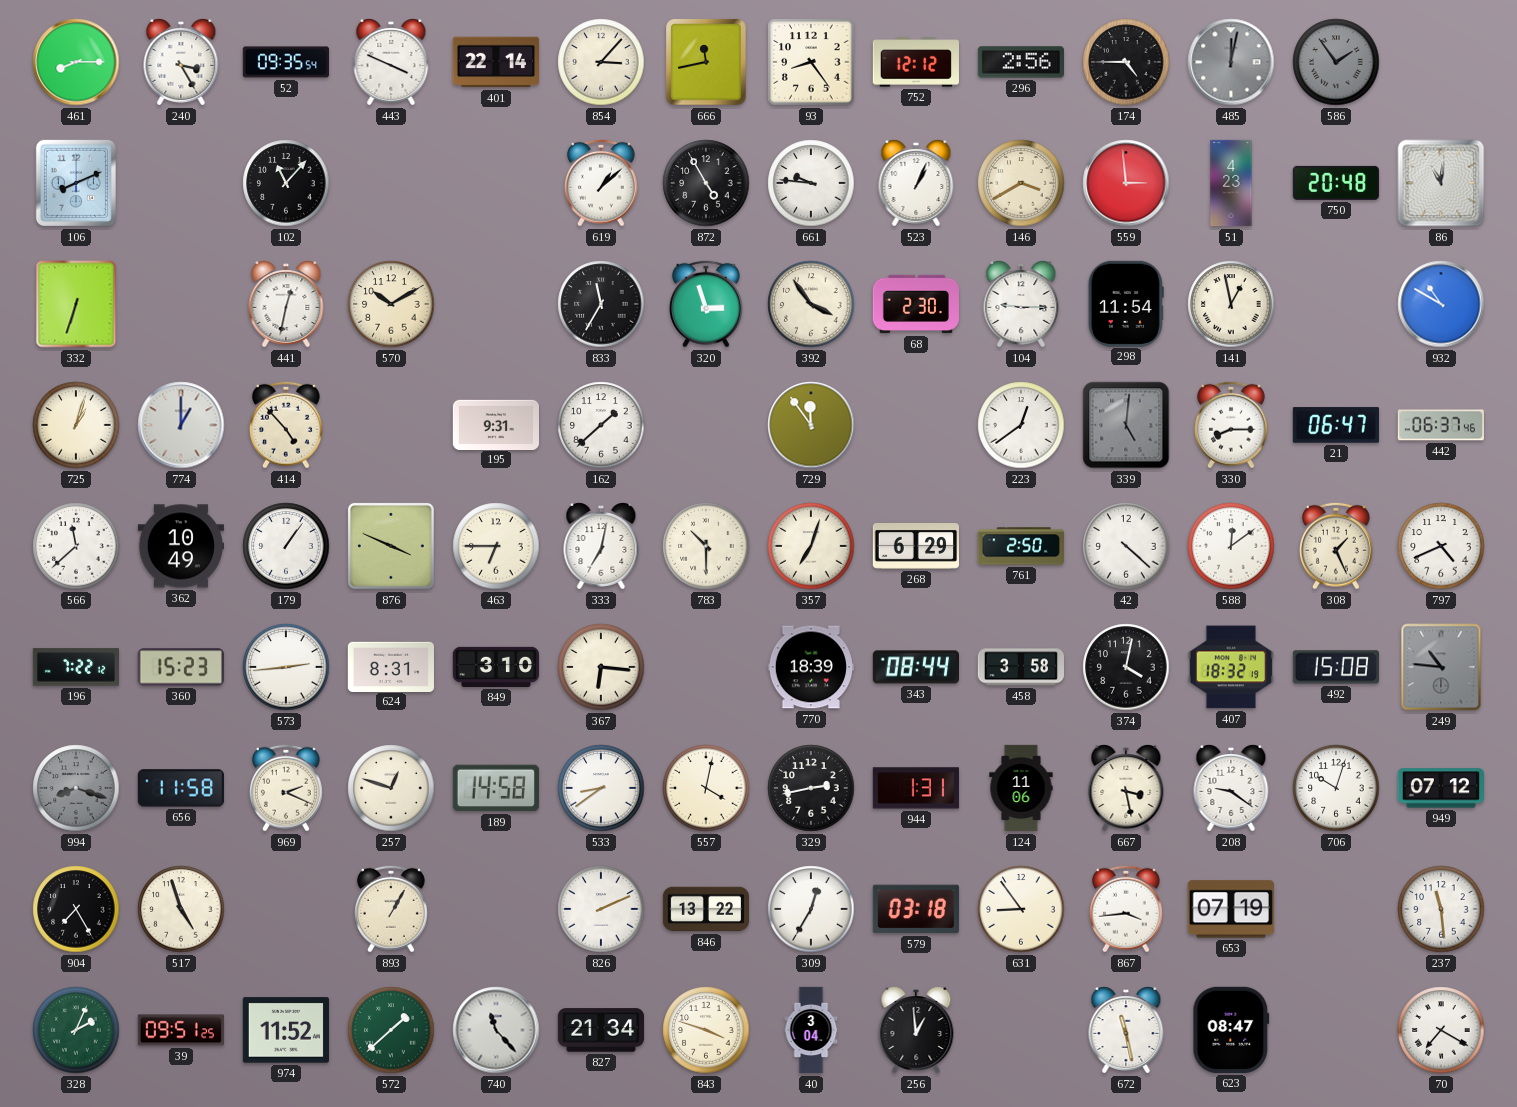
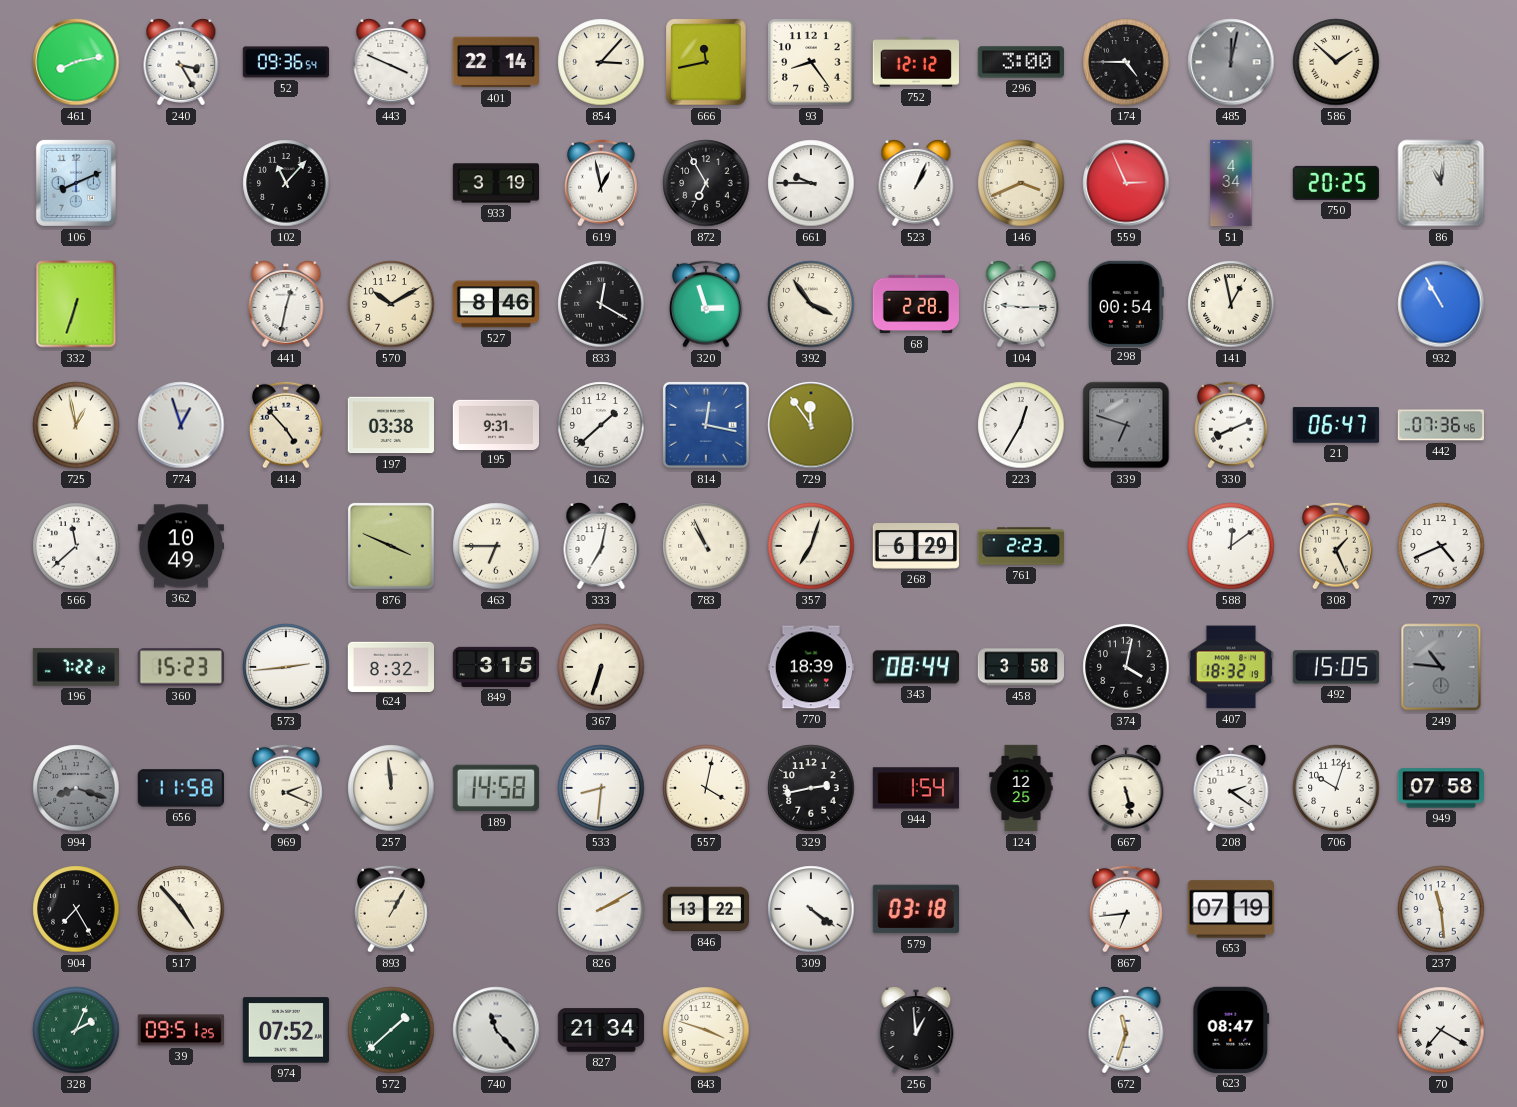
461: 8:15 -> 8:13
52: 09:35 -> 09:36
296: 2:56 -> 3:00
586: 1:54 -> 1:52
586 dial: grey -> cream
933: none -> 3:19
619: 1:08 -> 12:58
872: 4:55 -> 6:55
661: 9:46 -> 9:45
146: 3:40 -> 3:41
559: 2:59 -> 2:56
51: 4:23 -> 4:34
750: 20:48 -> 20:25
527: none -> 8:46
833: 11:35 -> 12:20
68: 2:30 -> 2:28
298: 11:54 -> 00:54
932: 10:50 -> 10:55
725: 1:03 -> 12:58
774: 1:00 -> 12:57
197: none -> 03:38
814: none -> 12:17
223: 12:39 -> 12:35
339: 5:01 -> 6:48
330: 8:15 -> 8:11
442: 06:37 -> 07:36
179: 1:06 -> none
783: 10:30 -> 10:56
761: 2:50 -> 2:23
42: 4:22 -> none
624: 8:31 -> 8:32
849: 3:10 -> 3:15
367: 6:16 -> 6:33
492: 15:08 -> 15:05
257: 12:48 -> 11:59
533: 8:39 -> 8:31
944: 1:31 -> 1:54
124: 11:06 -> 12:25
667: 3:28 -> 5:28
208: 9:21 -> 2:21
949: 07:12 -> 07:58
517: 4:57 -> 4:53
826: 2:11 -> 2:10
309: 12:35 -> 4:21
631: 8:54 -> none
867: 3:44 -> 6:44
974: 11:52 -> 07:52
40: 3:04 -> none
672: 11:28 -> 11:33
